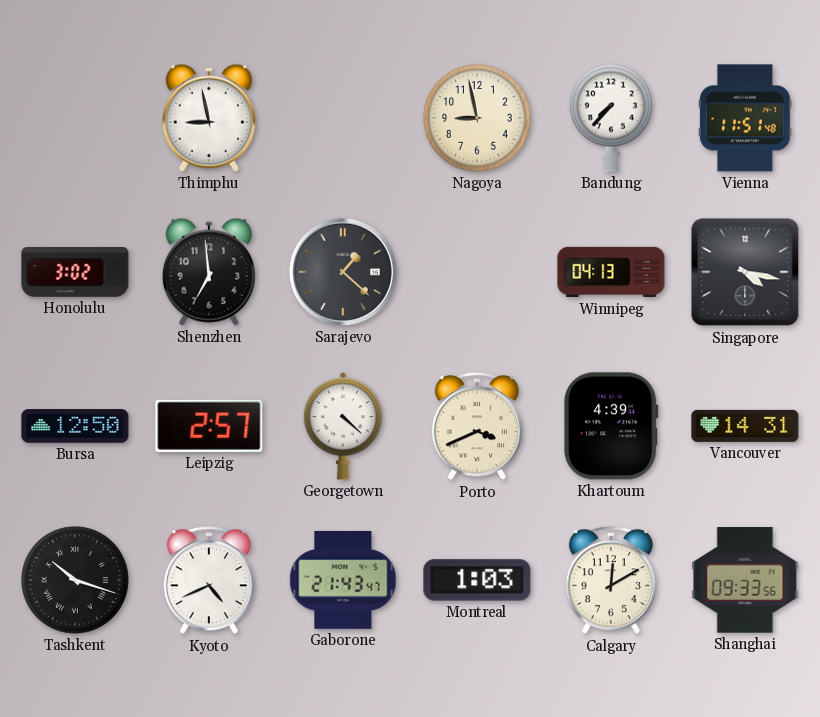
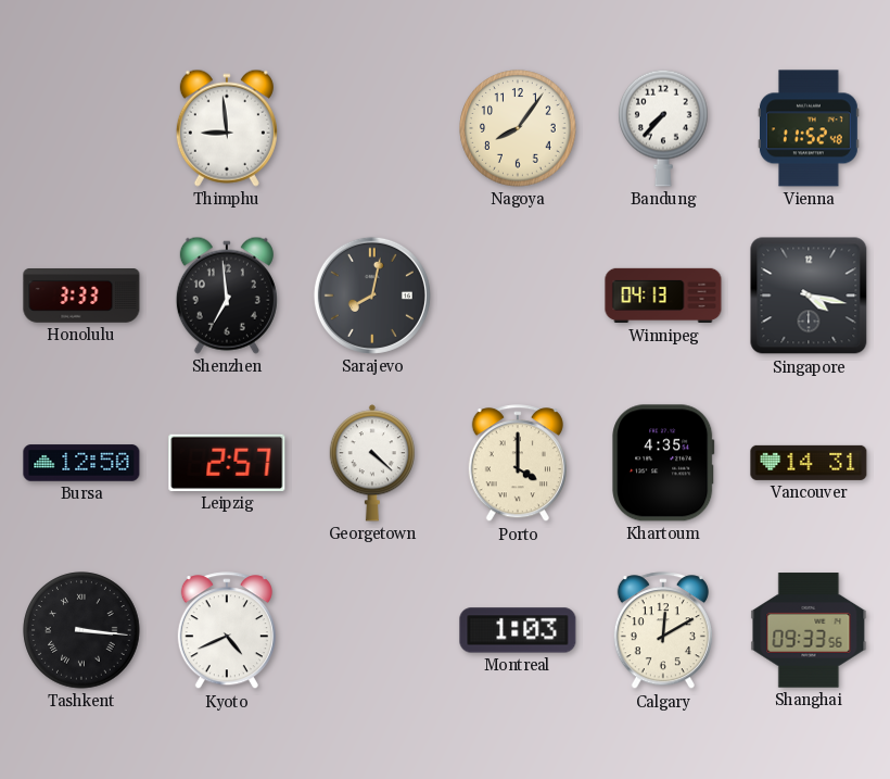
Thimphu: 8:58 -> 8:59
Nagoya: 8:58 -> 8:06
Vienna: 11:51 -> 11:52
Honolulu: 3:02 -> 3:33
Sarajevo: 1:22 -> 8:02
Porto: 3:41 -> 4:00
Khartoum: 4:39 -> 4:35
Tashkent: 10:18 -> 3:16
Gaborone: 21:43 -> none
